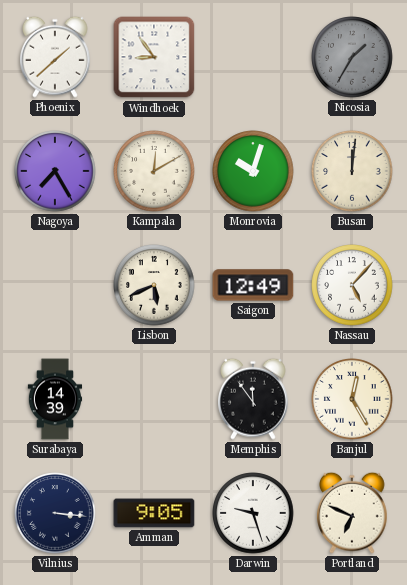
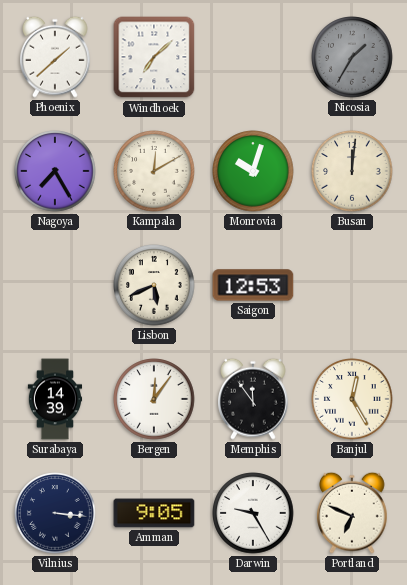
Windhoek: 8:54 -> 7:08
Saigon: 12:49 -> 12:53
Nassau: 5:07 -> none
Bergen: none -> 12:06
Darwin: 9:27 -> 9:25
